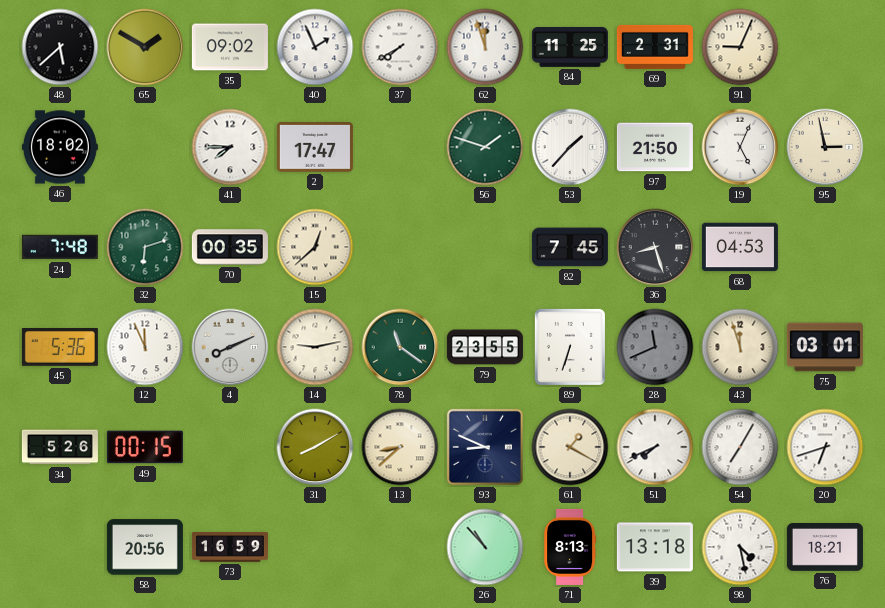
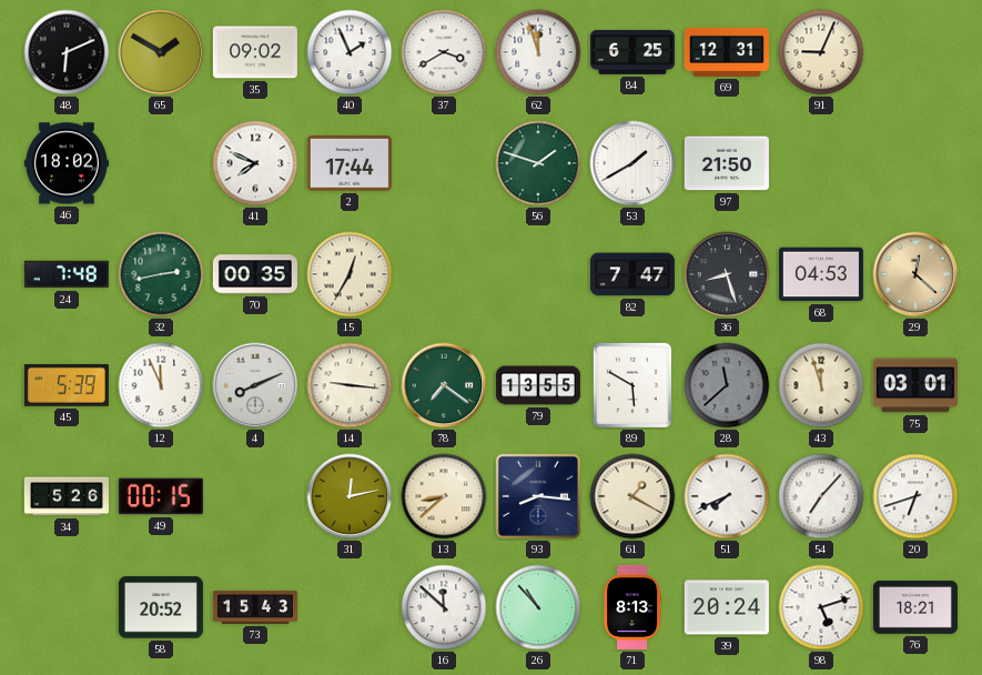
48: 5:38 -> 6:11
37: 7:40 -> 3:40
84: 11:25 -> 6:25
69: 2:31 -> 12:31
41: 7:45 -> 7:49
2: 17:47 -> 17:44
53: 1:37 -> 1:40
19: 5:04 -> none
95: 2:58 -> none
32: 6:12 -> 2:43
15: 12:38 -> 12:35
82: 7:45 -> 7:47
29: none -> 12:22
45: 5:36 -> 5:39
14: 9:13 -> 9:16
78: 11:21 -> 7:21
79: 23:55 -> 13:55
89: 6:33 -> 5:50
28: 11:41 -> 11:38
31: 8:10 -> 12:13
93: 8:49 -> 8:16
54: 7:05 -> 7:07
58: 20:56 -> 20:52
73: 16:59 -> 15:43
16: none -> 11:52
39: 13:18 -> 20:24
98: 4:28 -> 5:12
